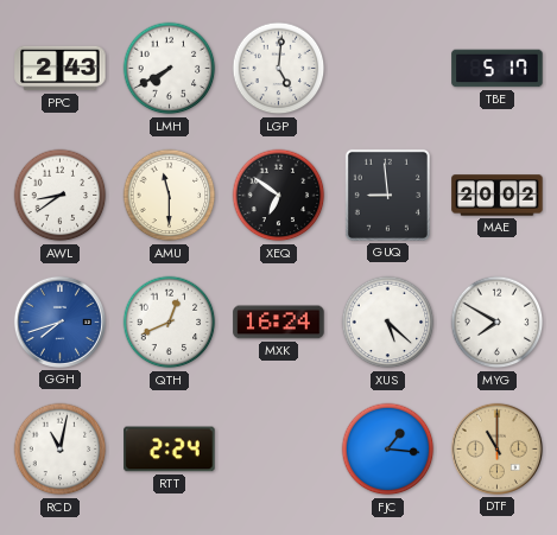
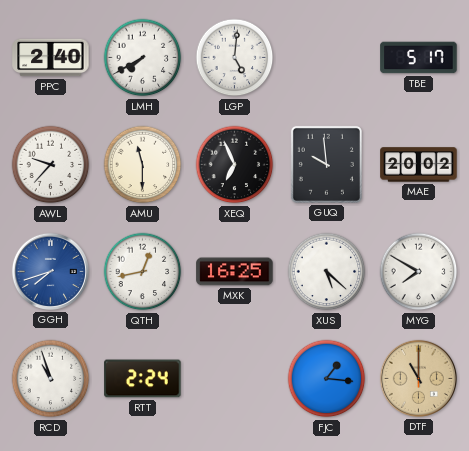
PPC: 2:43 -> 2:40
AWL: 8:39 -> 9:37
XEQ: 6:51 -> 6:56
GUQ: 8:59 -> 9:59
QTH: 12:41 -> 12:43
MXK: 16:24 -> 16:25
RCD: 11:02 -> 10:57
